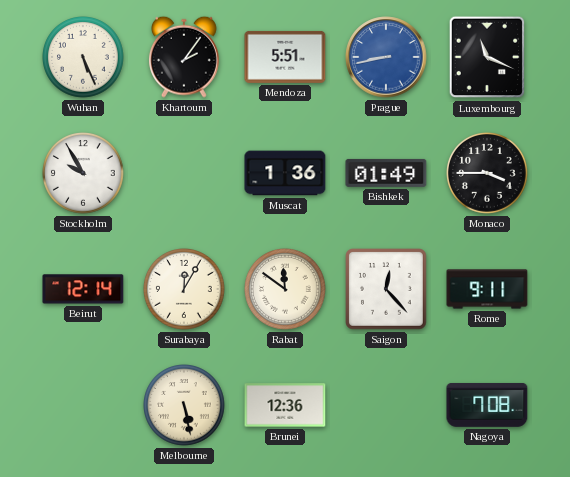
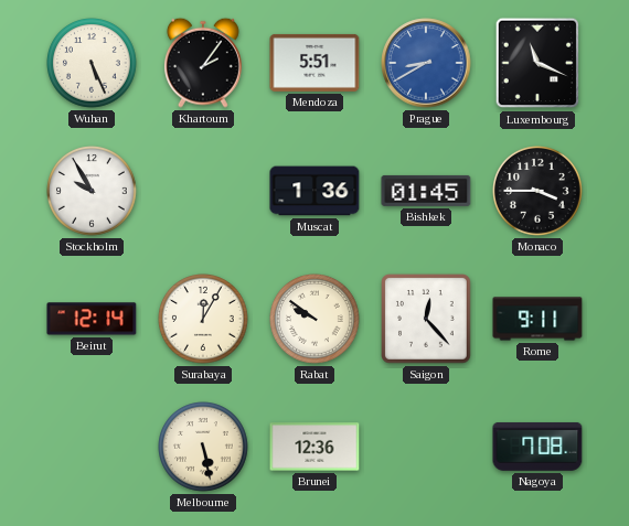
Prague: 8:43 -> 8:40
Bishkek: 01:49 -> 01:45
Rabat: 11:51 -> 9:51
